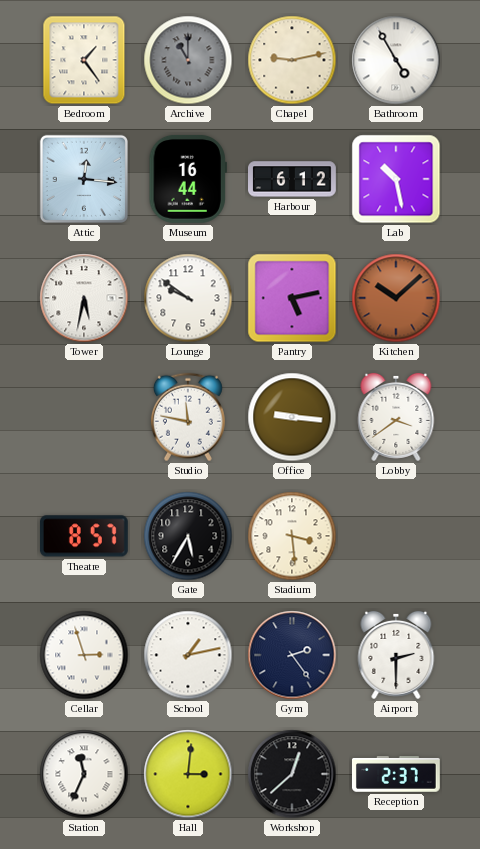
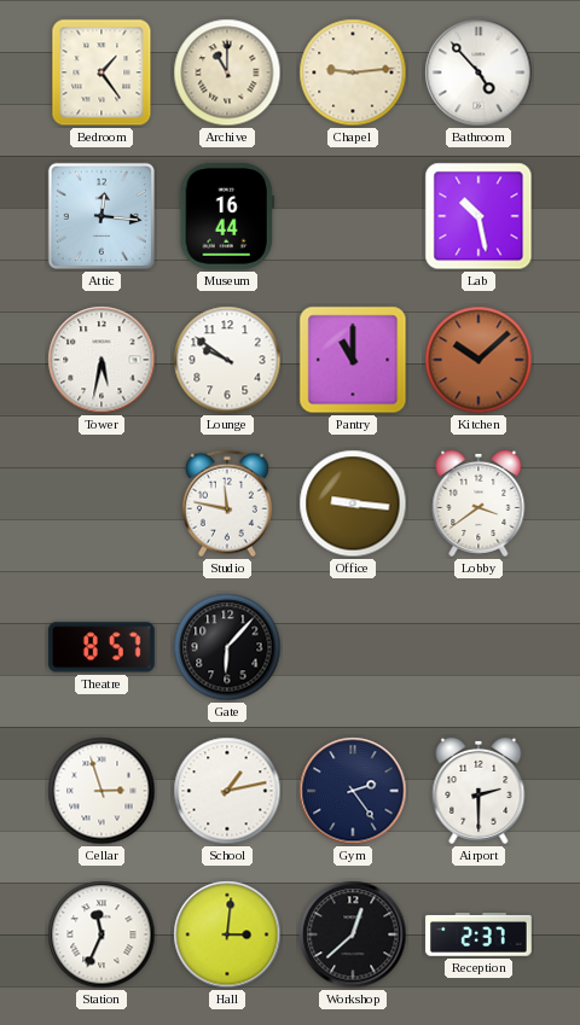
Archive dial: grey -> cream
Chapel: 9:13 -> 9:14
Bathroom: 4:55 -> 4:53
Harbour: 6:12 -> none
Pantry: 5:13 -> 11:00
Gate: 5:35 -> 6:07
Stadium: 3:29 -> none
